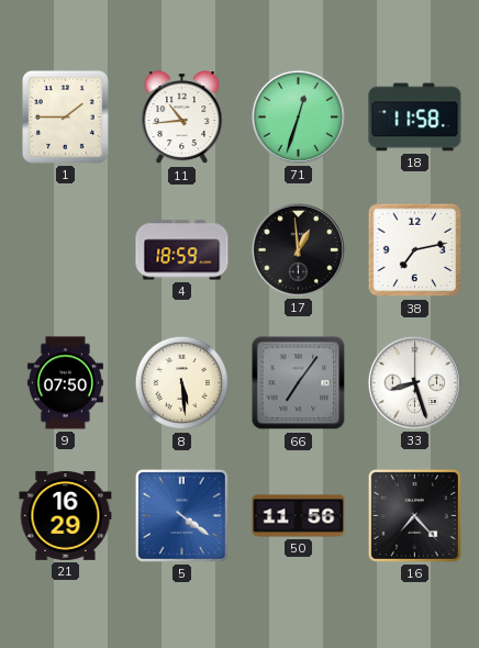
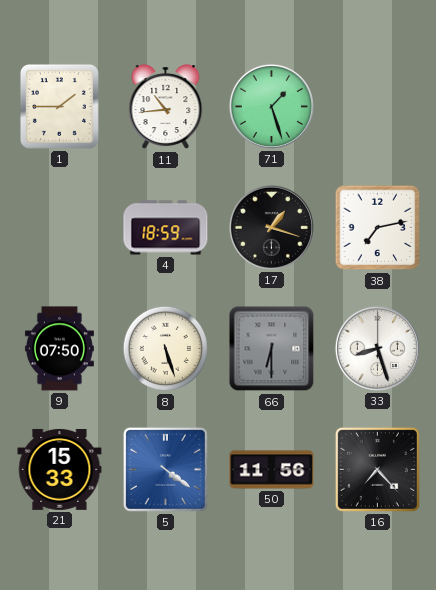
71: 12:33 -> 1:27
18: 11:58 -> none
17: 12:59 -> 1:18
8: 5:29 -> 5:27
66: 7:06 -> 6:30
21: 16:29 -> 15:33
